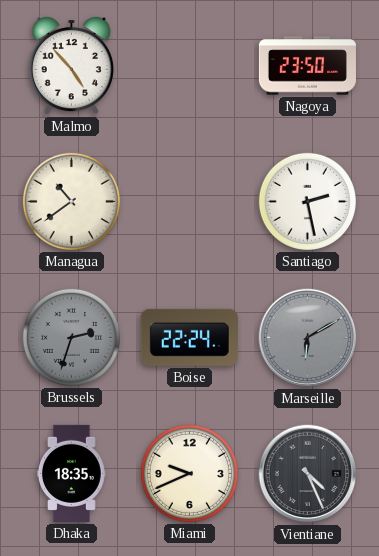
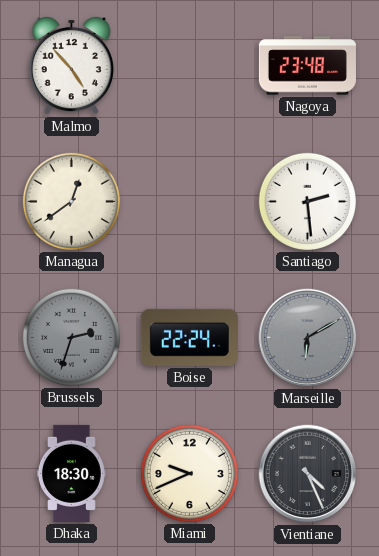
Nagoya: 23:50 -> 23:48
Managua: 10:39 -> 12:39
Santiago: 2:28 -> 2:29
Dhaka: 18:35 -> 18:30
